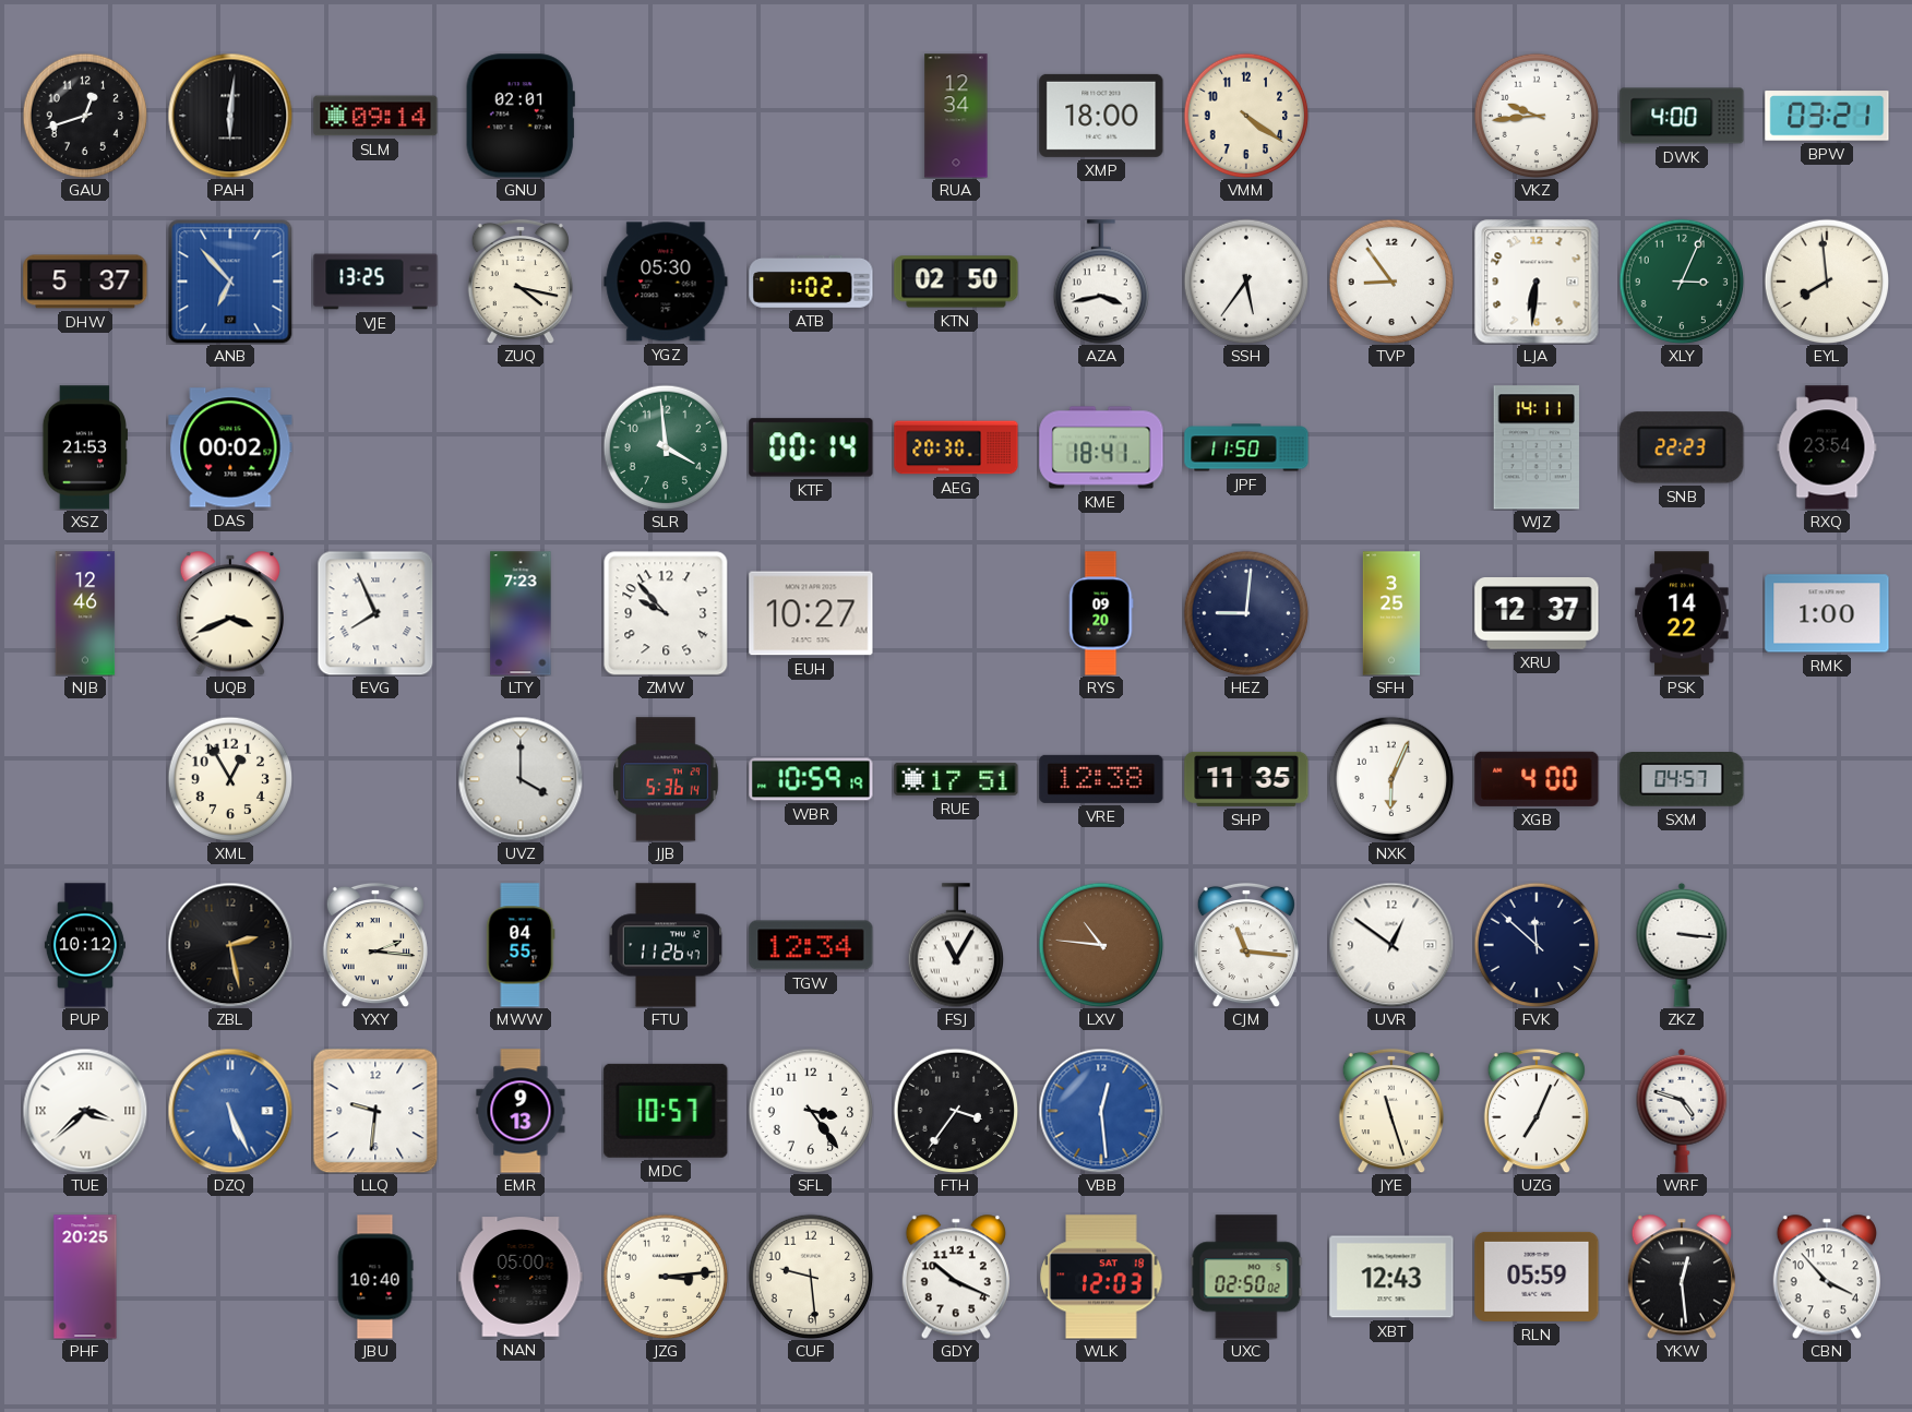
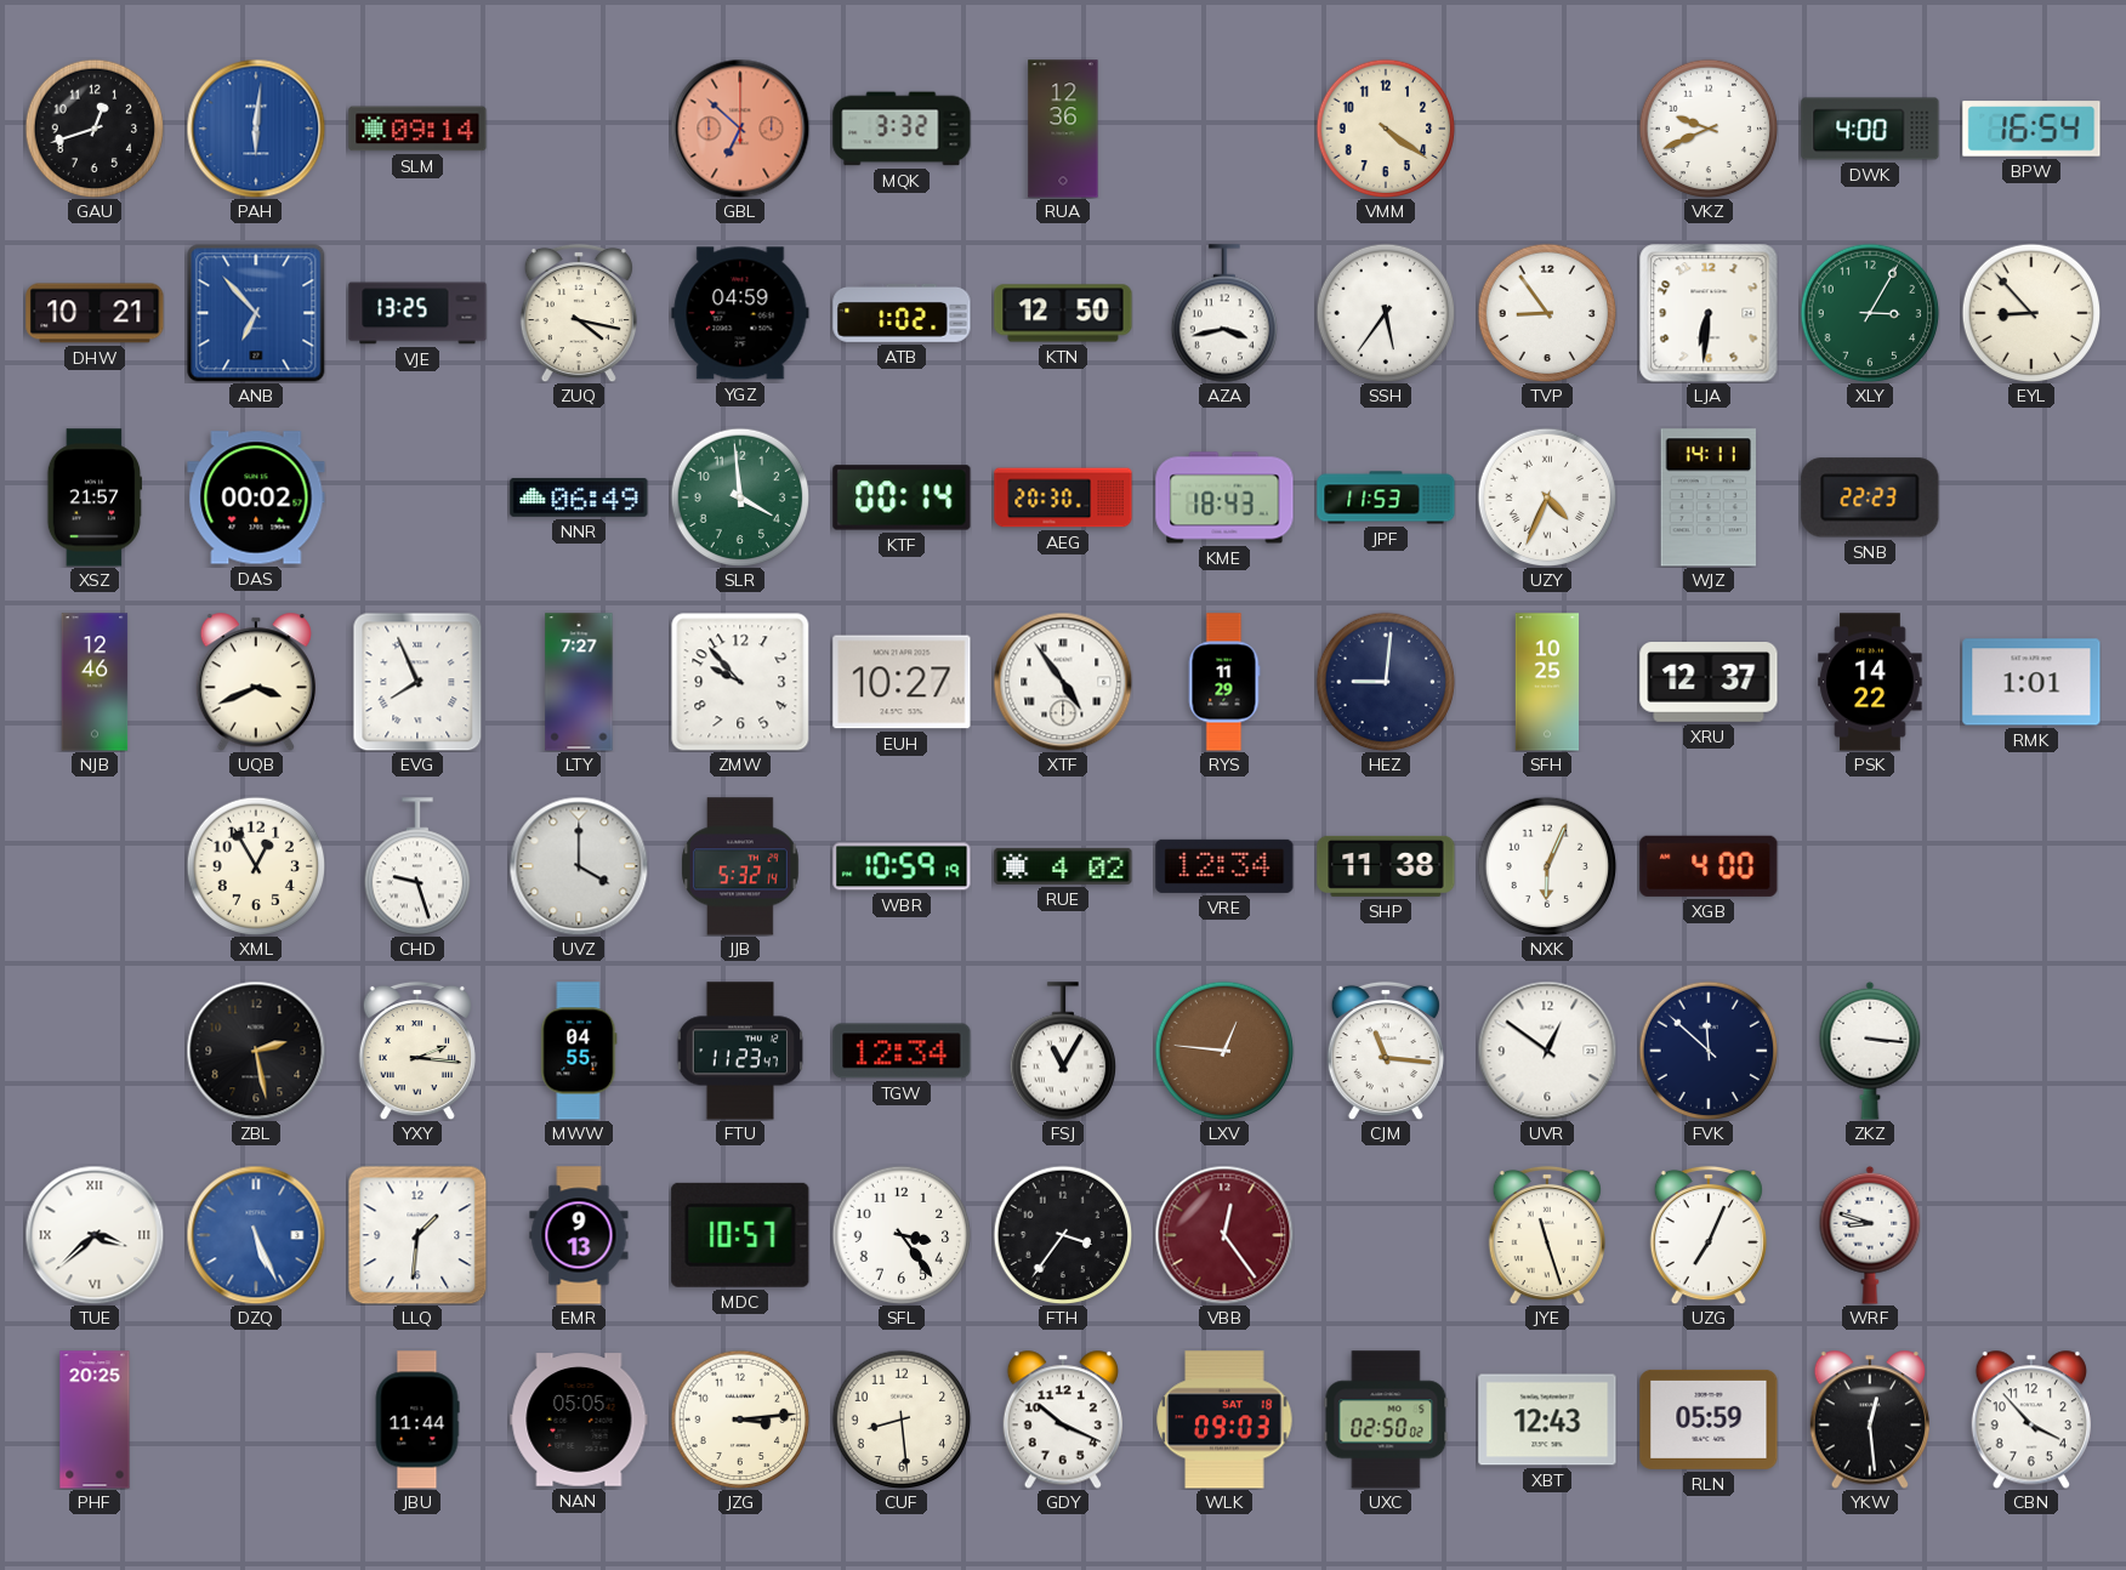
PAH dial: black -> blue
GNU: 02:01 -> none
GBL: none -> 6:52
MQK: none -> 3:32
RUA: 12:34 -> 12:36
XMP: 18:00 -> none
VKZ: 9:44 -> 9:41
BPW: 03:21 -> 16:54
DHW: 5:37 -> 10:21
YGZ: 05:30 -> 04:59
KTN: 02:50 -> 12:50
XLY: 3:04 -> 3:05
EYL: 7:59 -> 8:53
XSZ: 21:53 -> 21:57
NNR: none -> 06:49
KME: 18:41 -> 18:43
JPF: 11:50 -> 11:53
UZY: none -> 4:34
RXQ: 23:54 -> none
LTY: 7:23 -> 7:27
XTF: none -> 4:54
RYS: 09:20 -> 11:29
SFH: 3:25 -> 10:25
RMK: 1:00 -> 1:01
CHD: none -> 9:27
JJB: 5:36 -> 5:32
RUE: 17:51 -> 4:02
VRE: 12:38 -> 12:34
SHP: 11:35 -> 11:38
SXM: 04:57 -> none
PUP: 10:12 -> none
FTU: 11:26 -> 11:23
LXV: 10:46 -> 12:46
LLQ: 9:31 -> 1:31
VBB: 12:29 -> 12:24
VBB dial: blue -> burgundy
WRF: 4:48 -> 8:48
JBU: 10:40 -> 11:44
NAN: 05:00 -> 05:05
CUF: 9:29 -> 8:29
WLK: 12:03 -> 09:03
